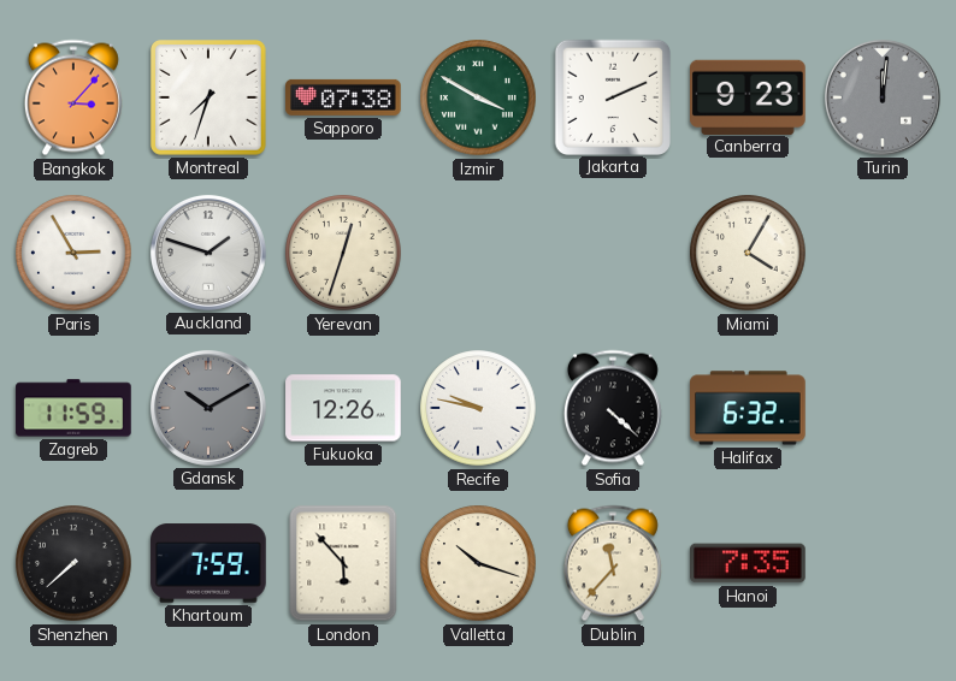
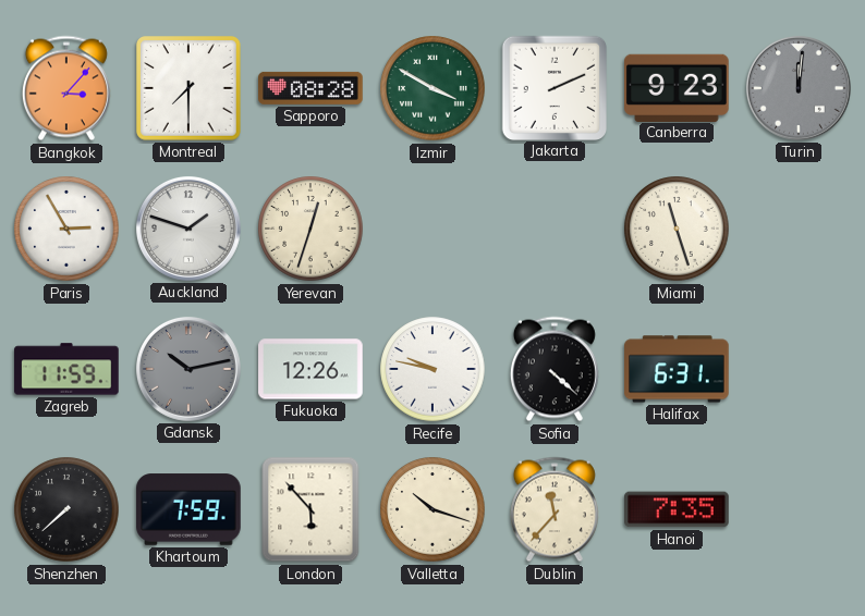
Montreal: 7:33 -> 7:30
Sapporo: 07:38 -> 08:28
Miami: 4:05 -> 11:27
Gdansk: 10:10 -> 10:13
Halifax: 6:32 -> 6:31
